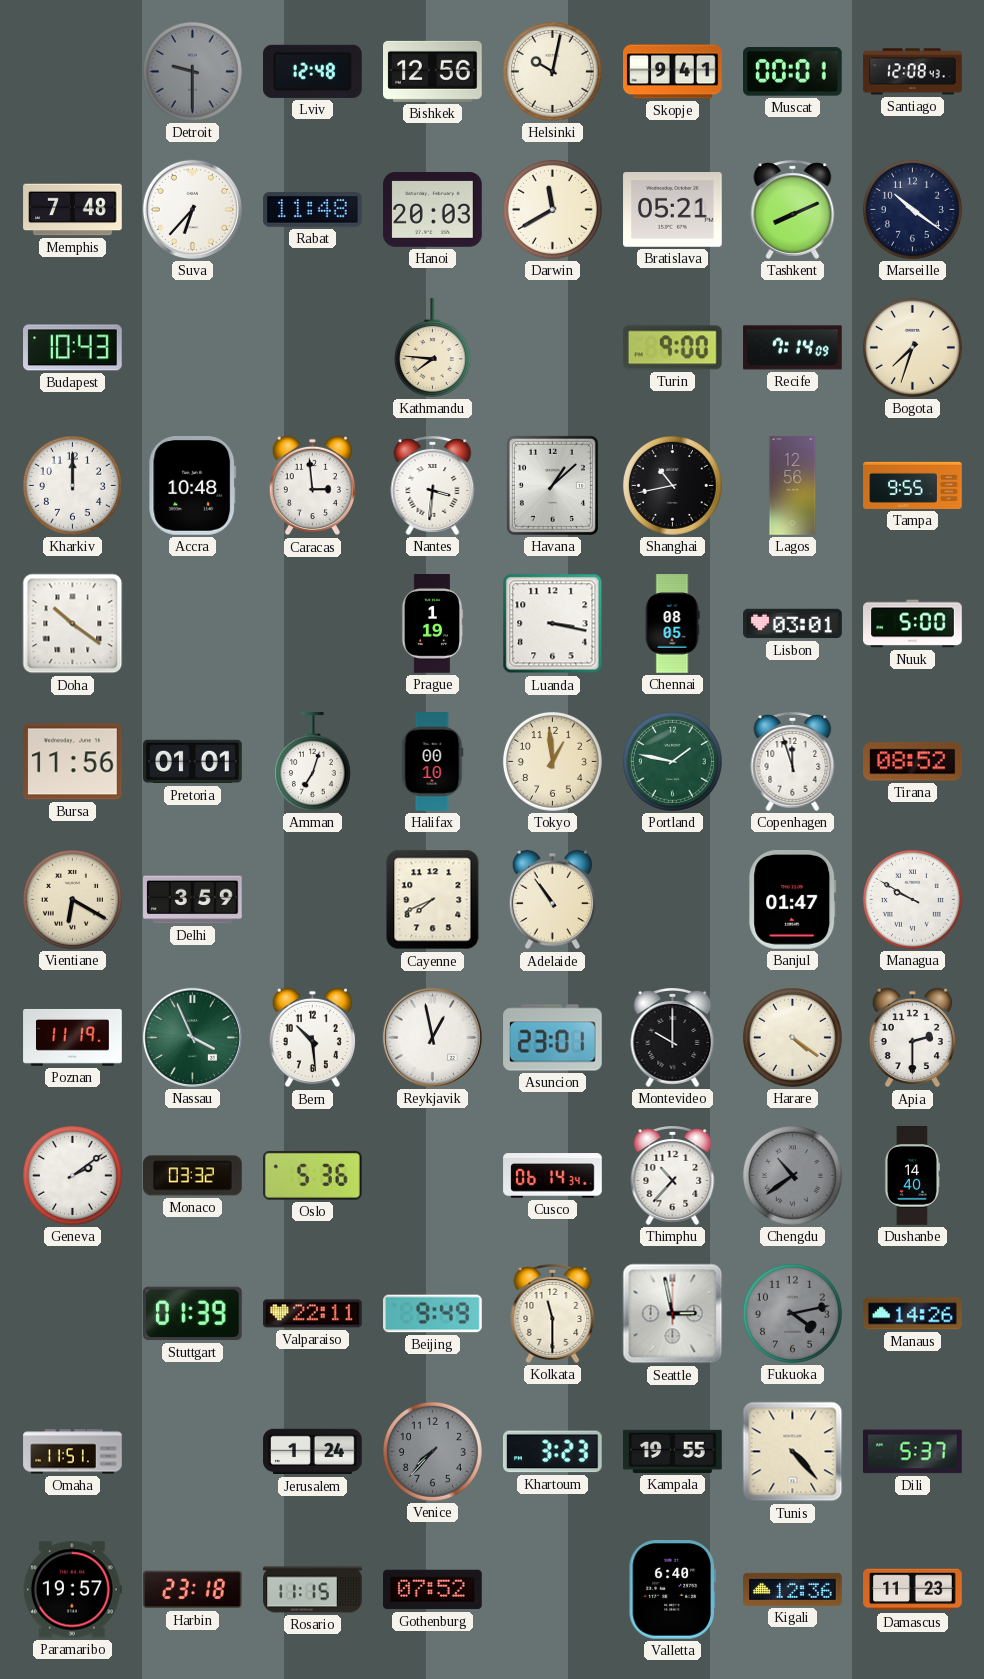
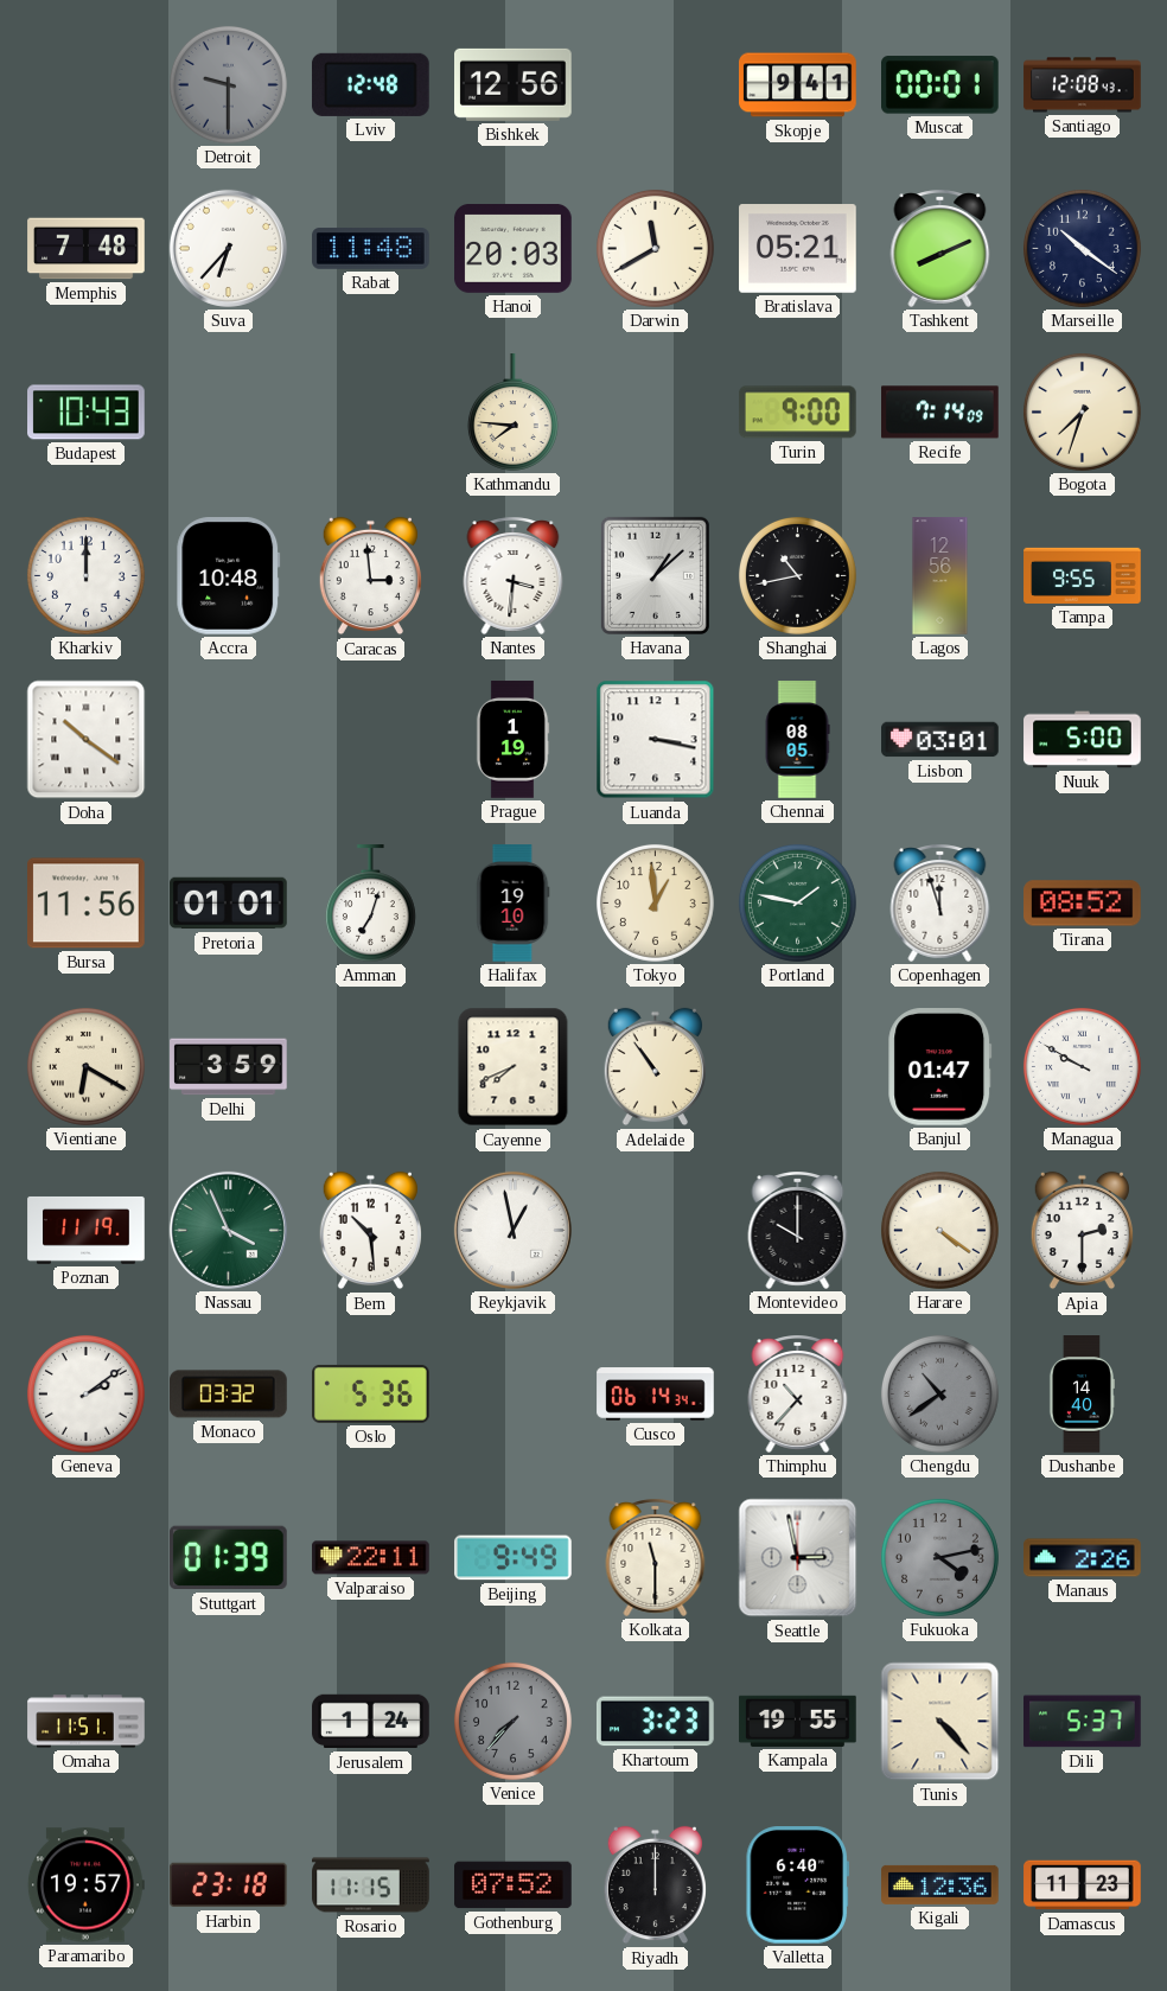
Helsinki: 10:02 -> none
Halifax: 00:10 -> 19:10
Asuncion: 23:01 -> none
Manaus: 14:26 -> 2:26
Riyadh: none -> 12:00
